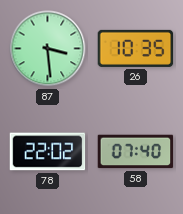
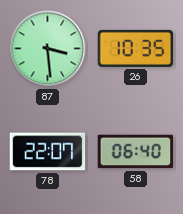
78: 22:02 -> 22:07
58: 07:40 -> 06:40
